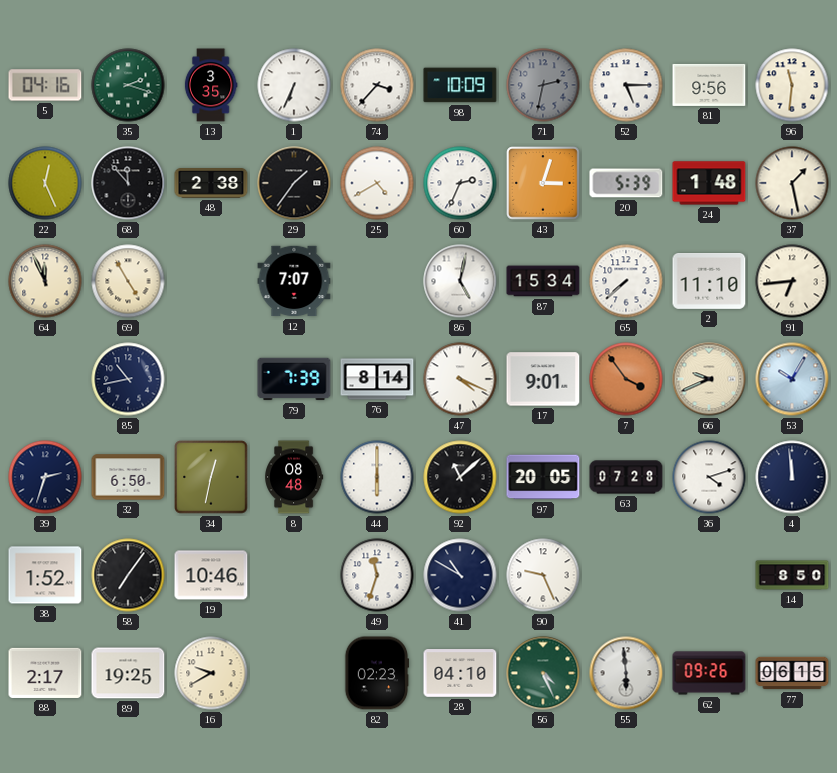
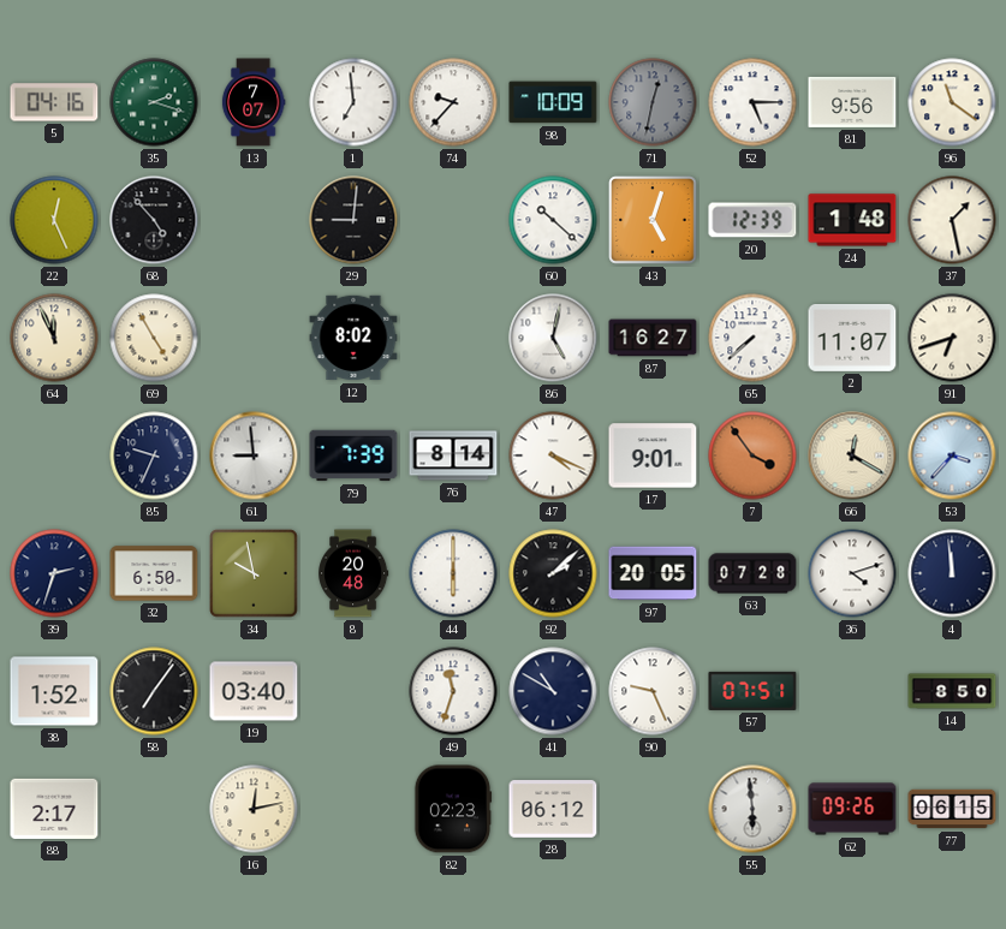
13: 3:35 -> 7:07
1: 6:34 -> 6:59
74: 3:37 -> 9:37
71: 2:32 -> 12:32
96: 11:31 -> 11:21
68: 11:53 -> 4:53
48: 2:38 -> none
29: 1:36 -> 9:01
25: 4:40 -> none
60: 2:34 -> 10:22
43: 3:03 -> 5:03
20: 5:39 -> 12:39
12: 7:07 -> 8:02
87: 15:34 -> 16:27
2: 11:10 -> 11:07
91: 6:44 -> 6:42
85: 10:43 -> 9:34
61: none -> 8:59
66: 9:41 -> 12:20
53: 10:05 -> 3:37
34: 12:32 -> 9:58
8: 08:48 -> 20:48
92: 11:08 -> 2:08
19: 10:46 -> 03:40
57: none -> 07:51
89: 19:25 -> none
16: 9:40 -> 12:13
28: 04:10 -> 06:12
56: 4:26 -> none
